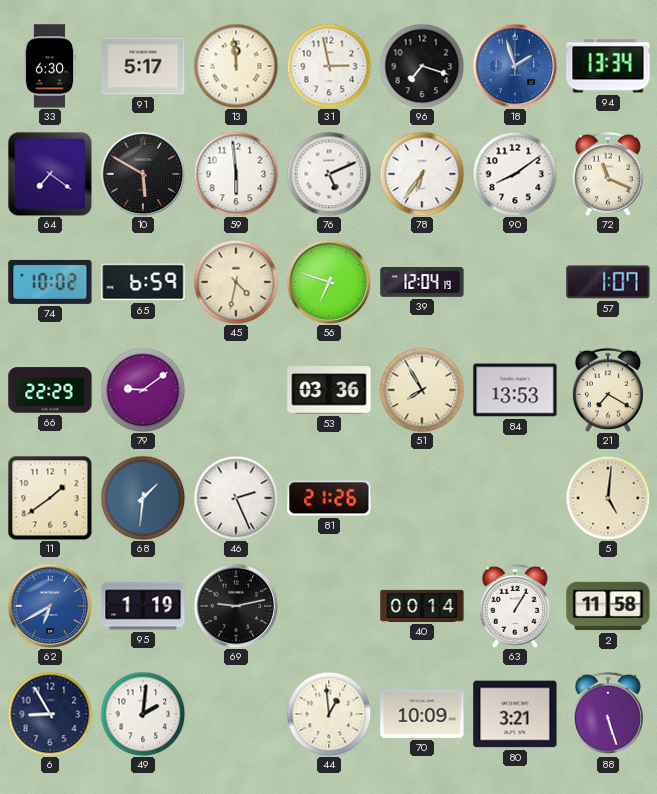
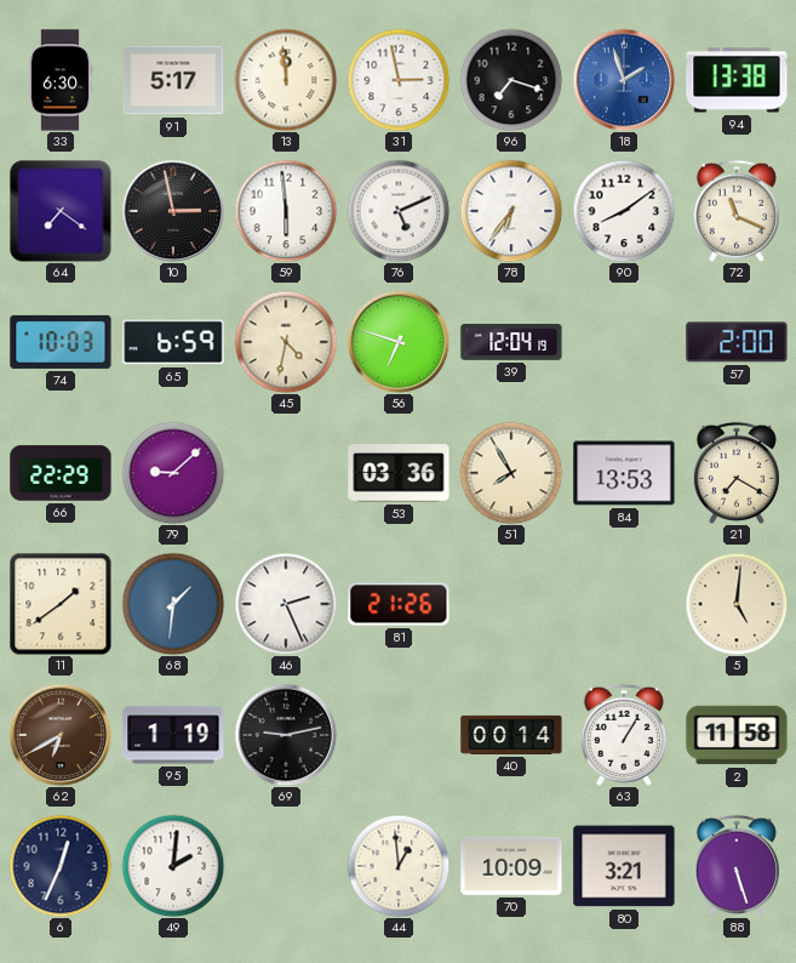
94: 13:34 -> 13:38
10: 5:50 -> 2:58
74: 10:02 -> 10:03
57: 1:07 -> 2:00
79: 9:09 -> 9:08
62 dial: blue -> brown
6: 8:55 -> 12:34
